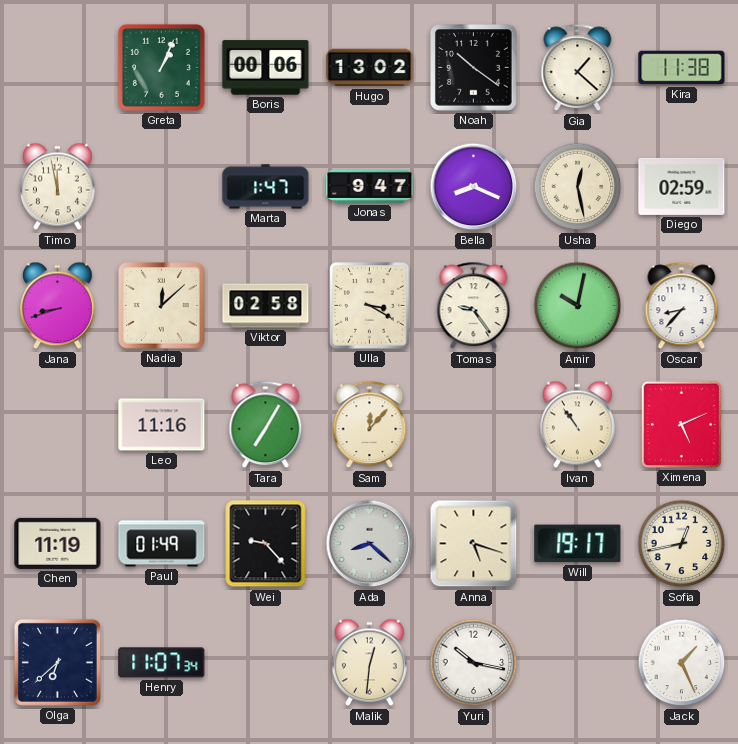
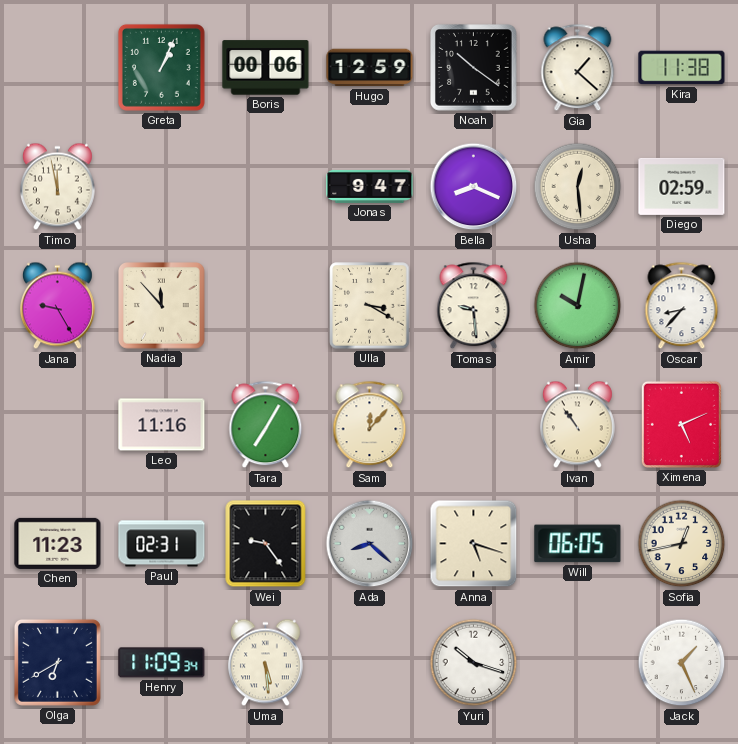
Hugo: 13:02 -> 12:59
Marta: 1:47 -> none
Usha: 12:28 -> 12:29
Jana: 8:42 -> 9:25
Nadia: 12:08 -> 11:53
Viktor: 02:58 -> none
Tomas: 9:24 -> 9:29
Chen: 11:19 -> 11:23
Paul: 01:49 -> 02:31
Wei: 9:23 -> 9:24
Will: 19:17 -> 06:05
Olga: 6:38 -> 6:40
Henry: 11:07 -> 11:09
Uma: none -> 5:29
Malik: 12:31 -> none
Yuri: 10:17 -> 10:18
